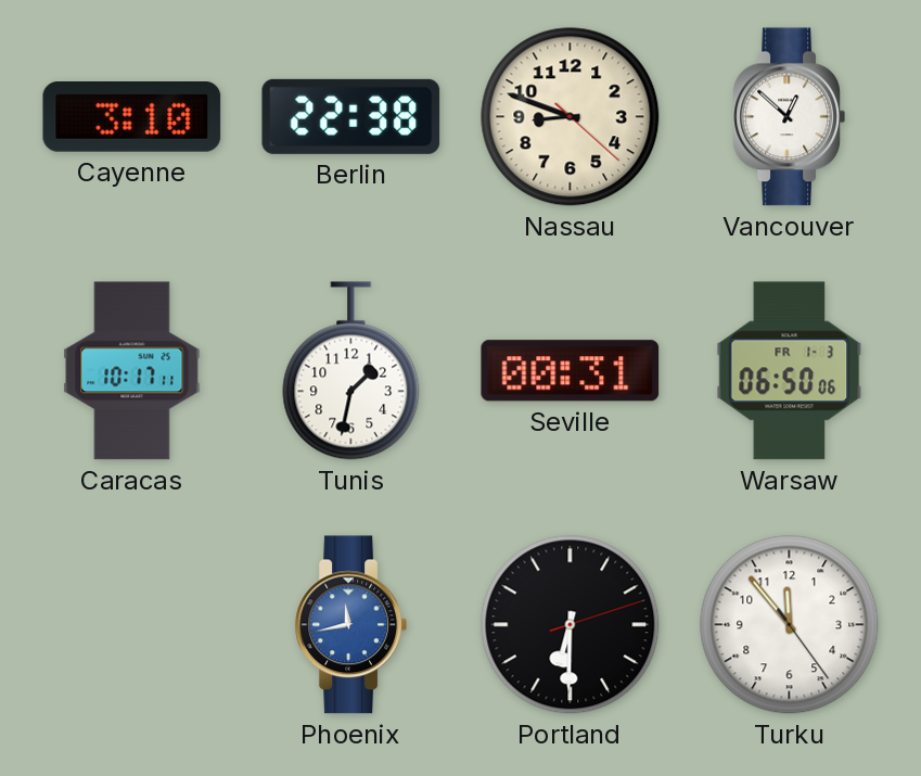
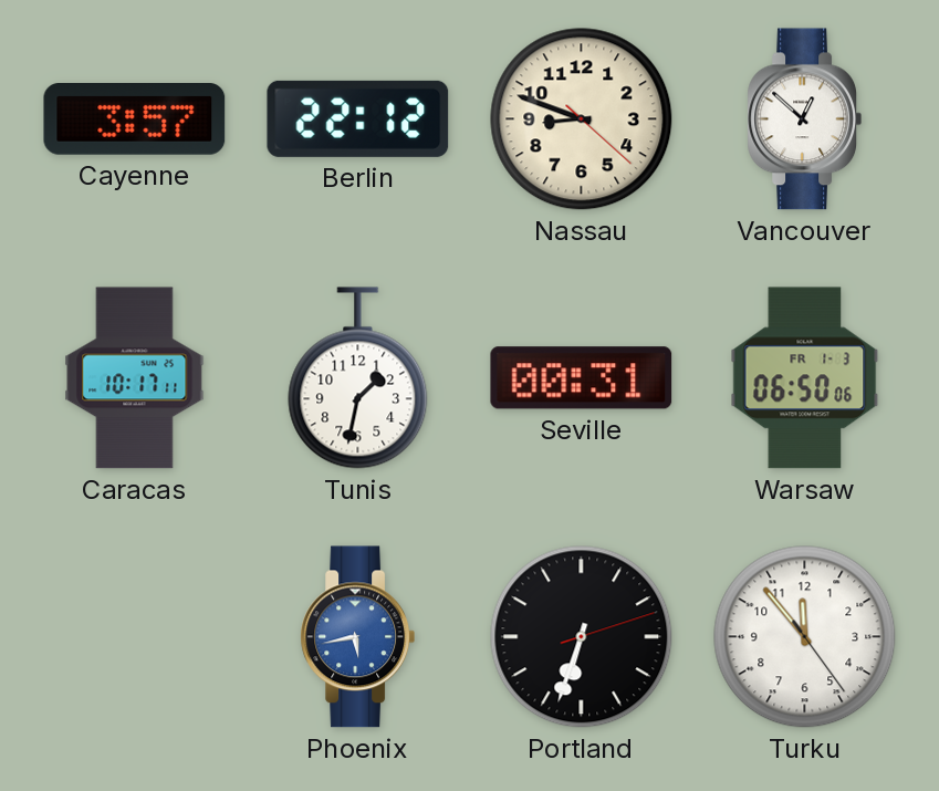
Cayenne: 3:10 -> 3:57
Berlin: 22:38 -> 22:12
Phoenix: 11:43 -> 5:43
Portland: 6:30 -> 6:33
